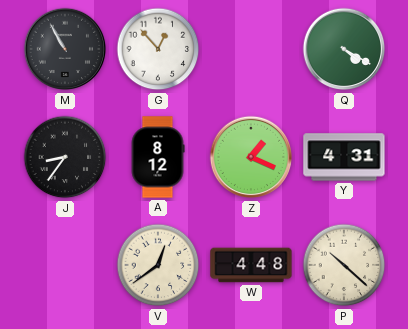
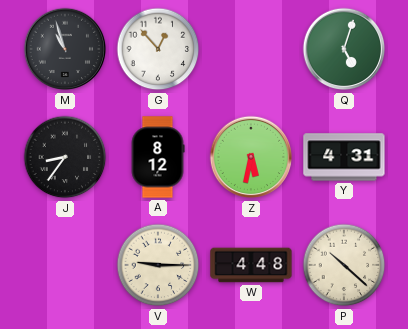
M: 10:55 -> 10:57
Q: 4:20 -> 5:03
Z: 1:19 -> 5:32
V: 12:39 -> 9:15
